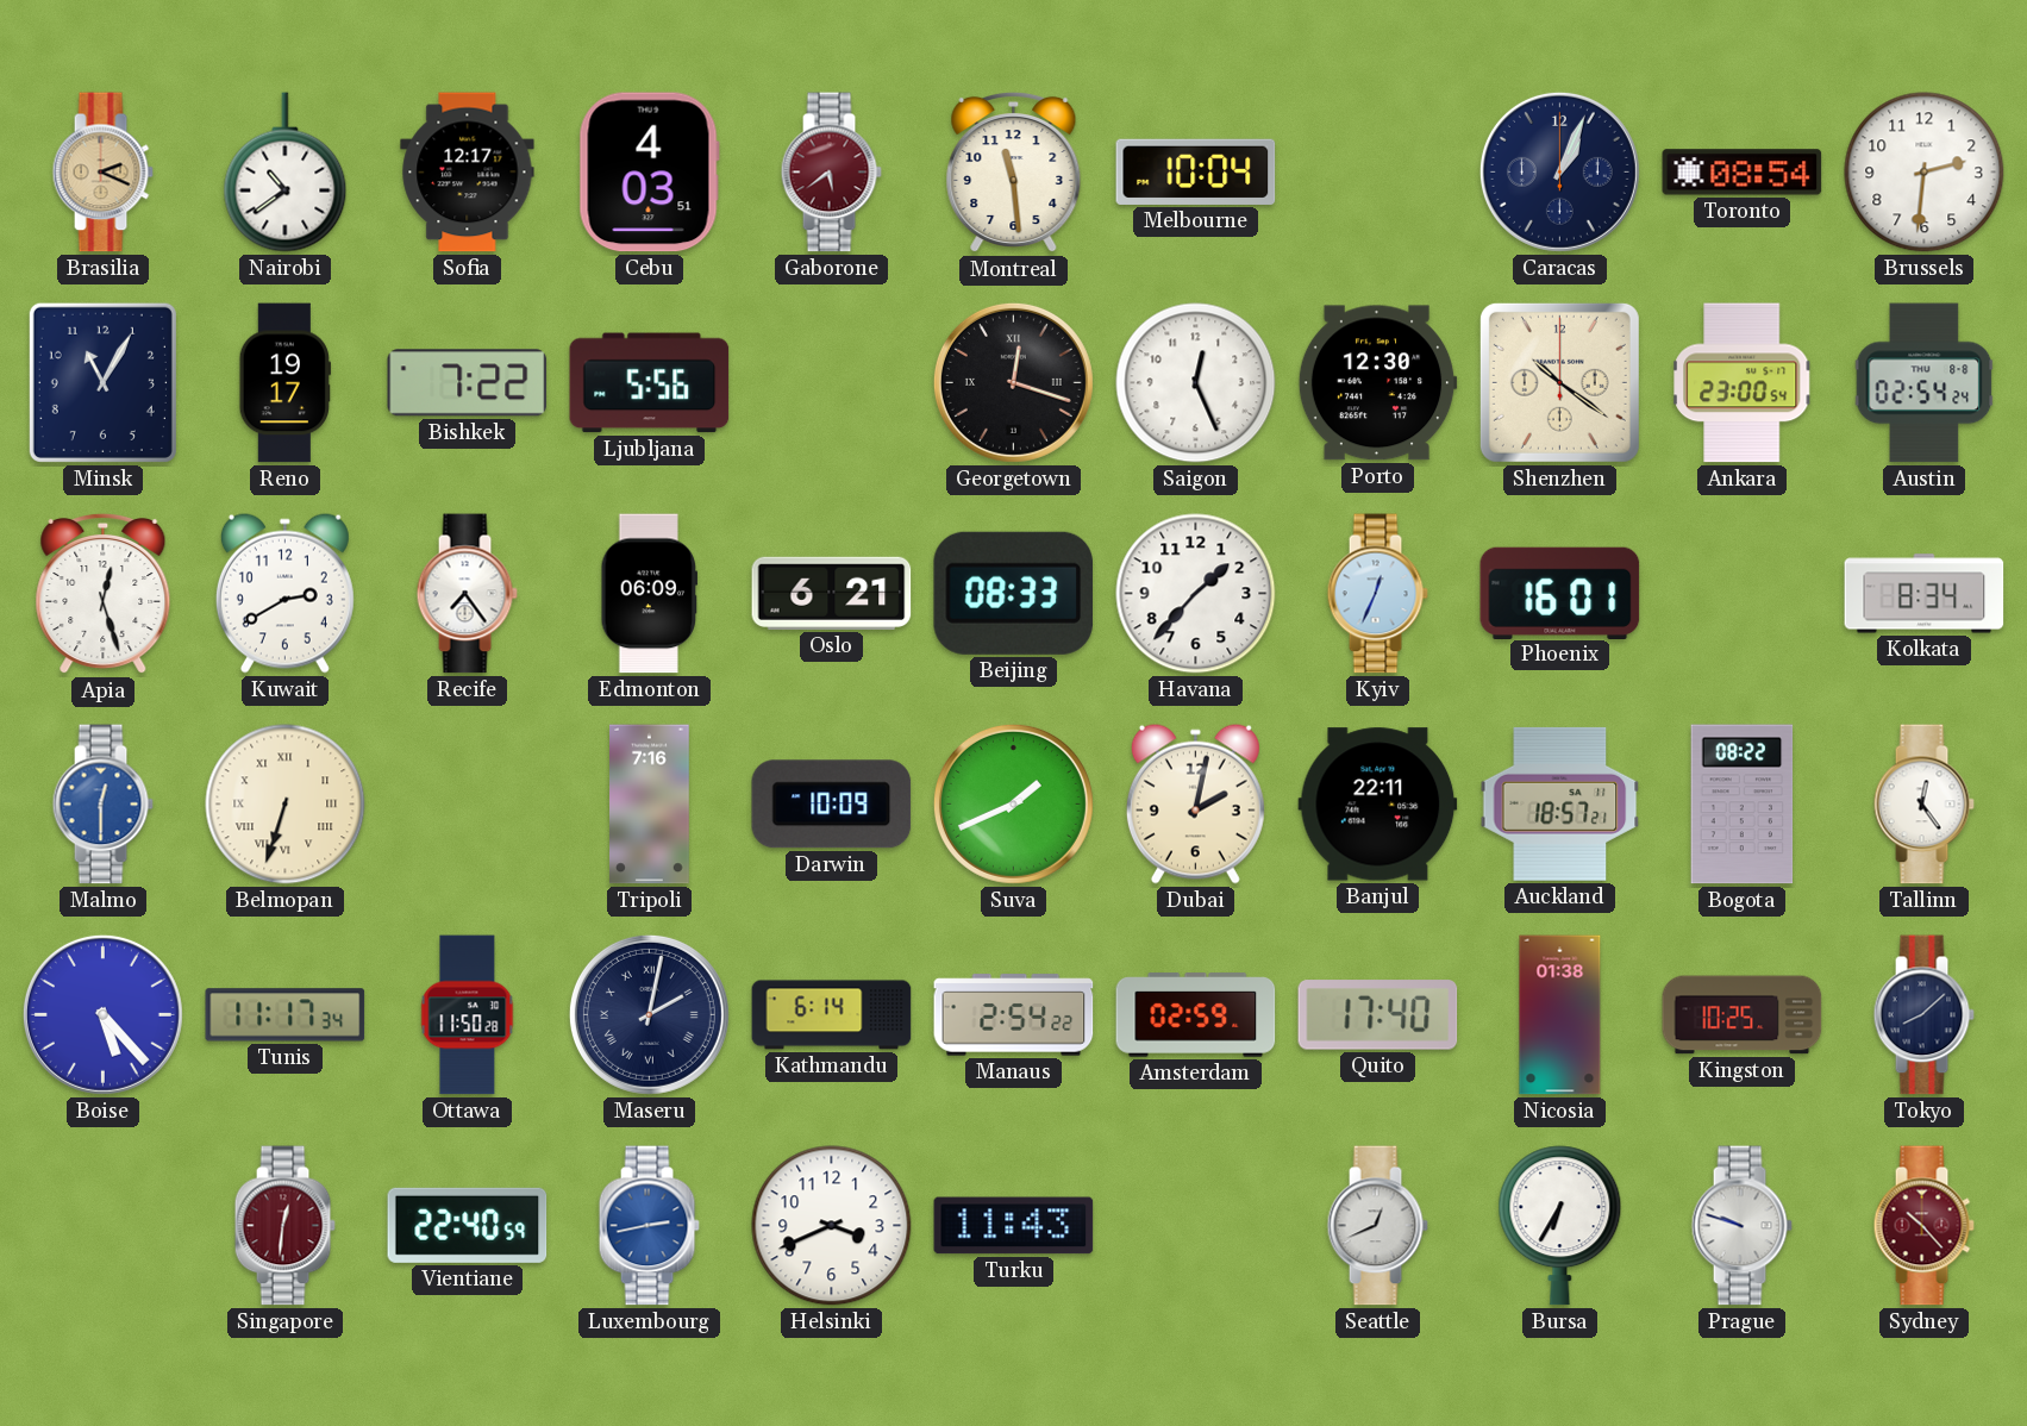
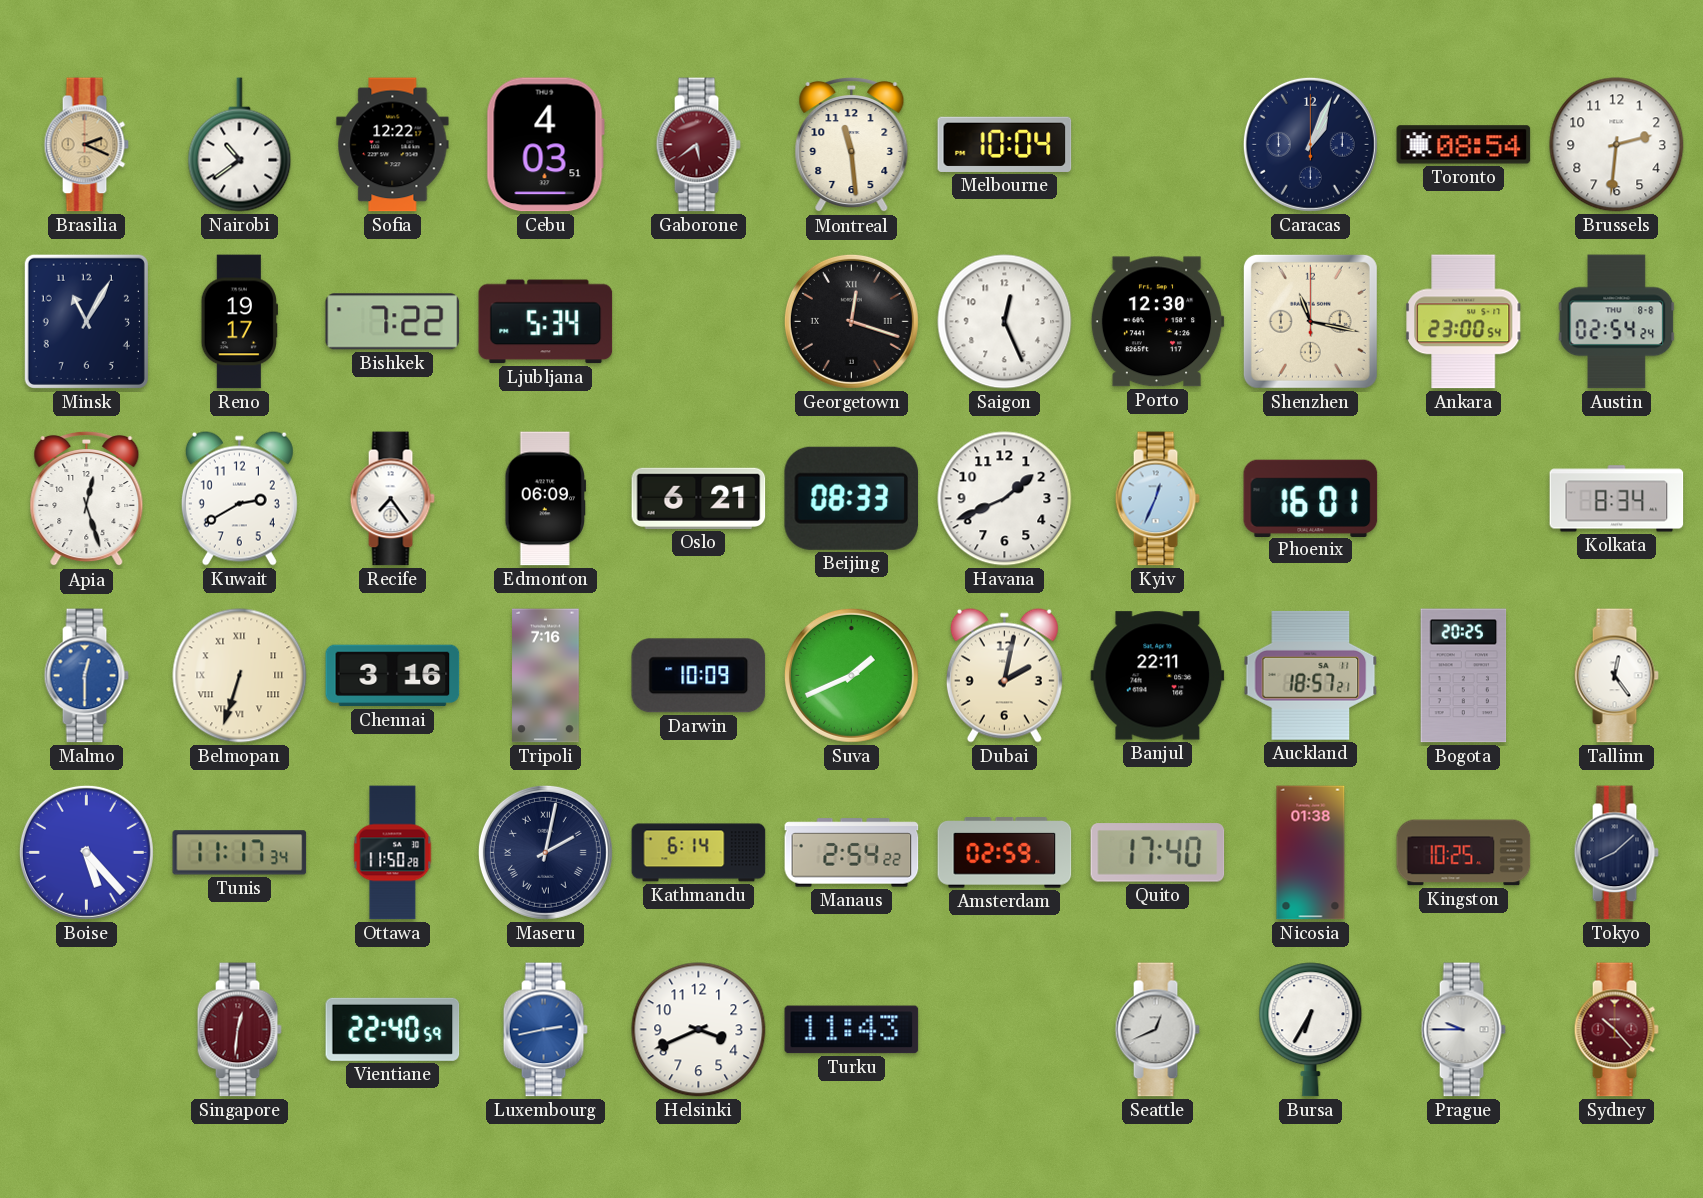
Sofia: 12:17 -> 12:22
Ljubljana: 5:56 -> 5:34
Shenzhen: 10:21 -> 11:17
Havana: 1:37 -> 1:41
Chennai: none -> 3:16
Bogota: 08:22 -> 20:25
Prague: 9:48 -> 9:45
